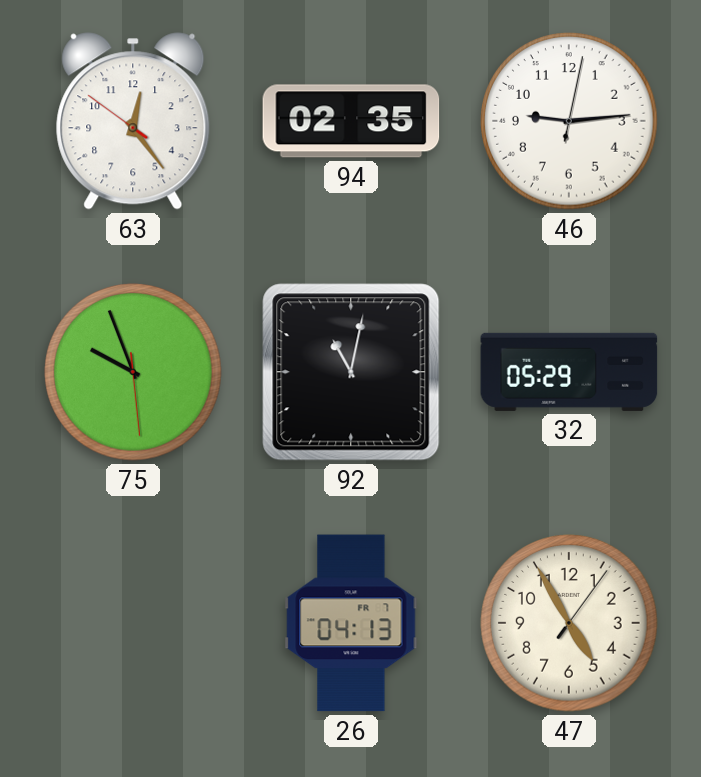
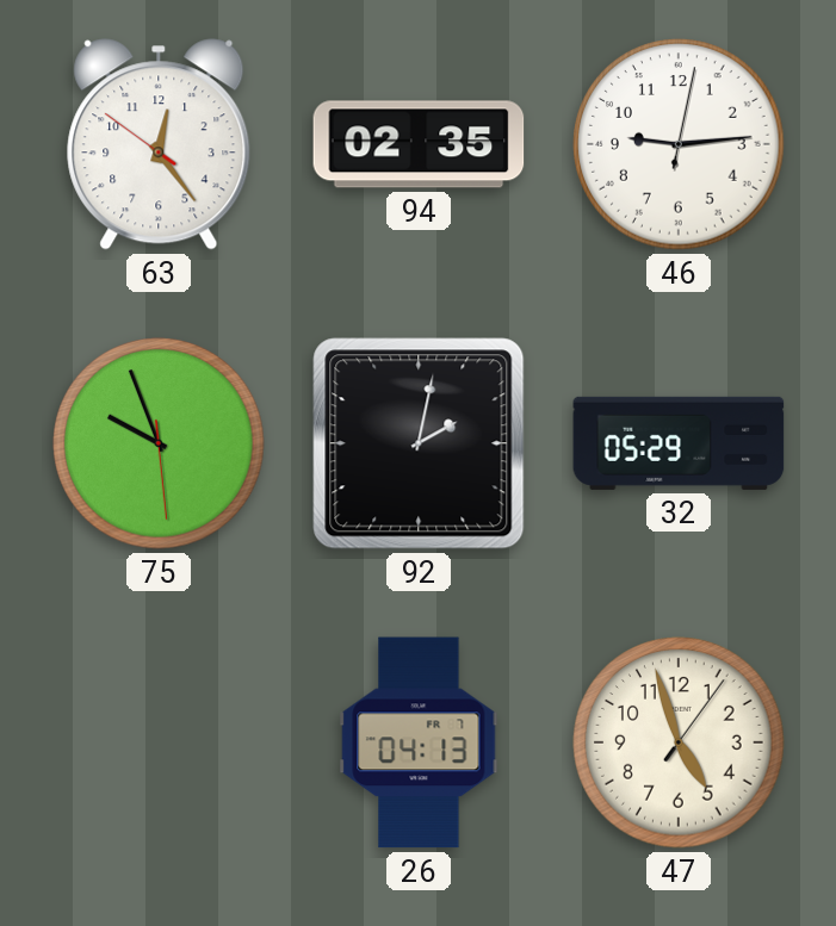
92: 11:02 -> 2:02
47: 4:55 -> 4:57
